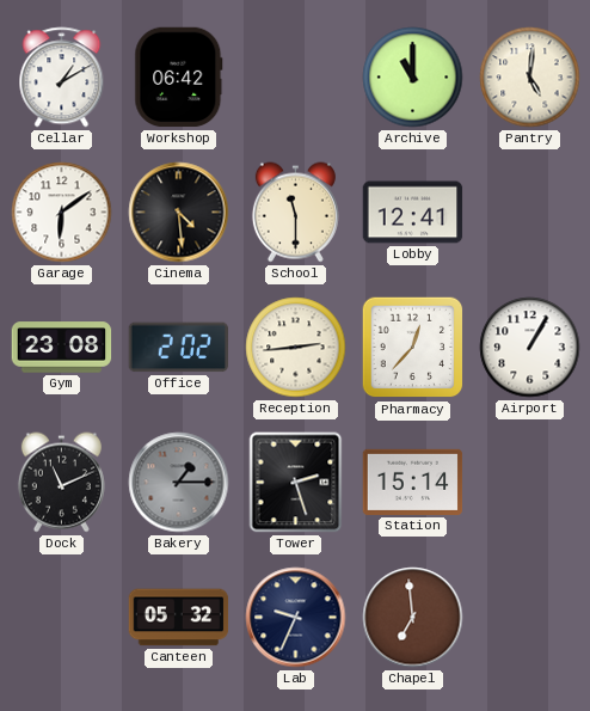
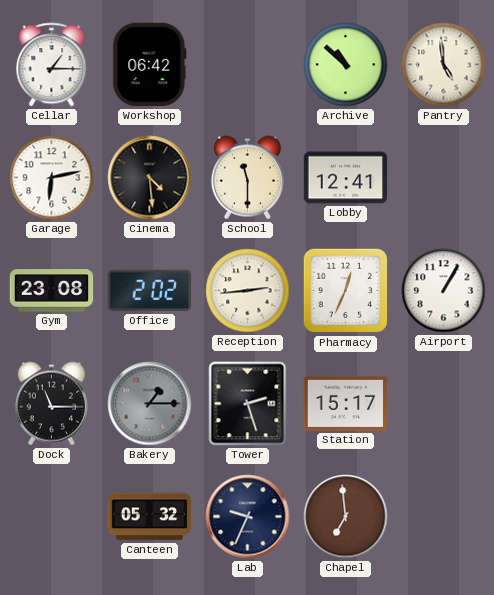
Cellar: 1:10 -> 1:15
Archive: 11:00 -> 10:52
Pantry: 5:01 -> 4:59
Garage: 6:09 -> 6:13
Pharmacy: 12:37 -> 12:34
Dock: 11:11 -> 11:15
Station: 15:14 -> 15:17
